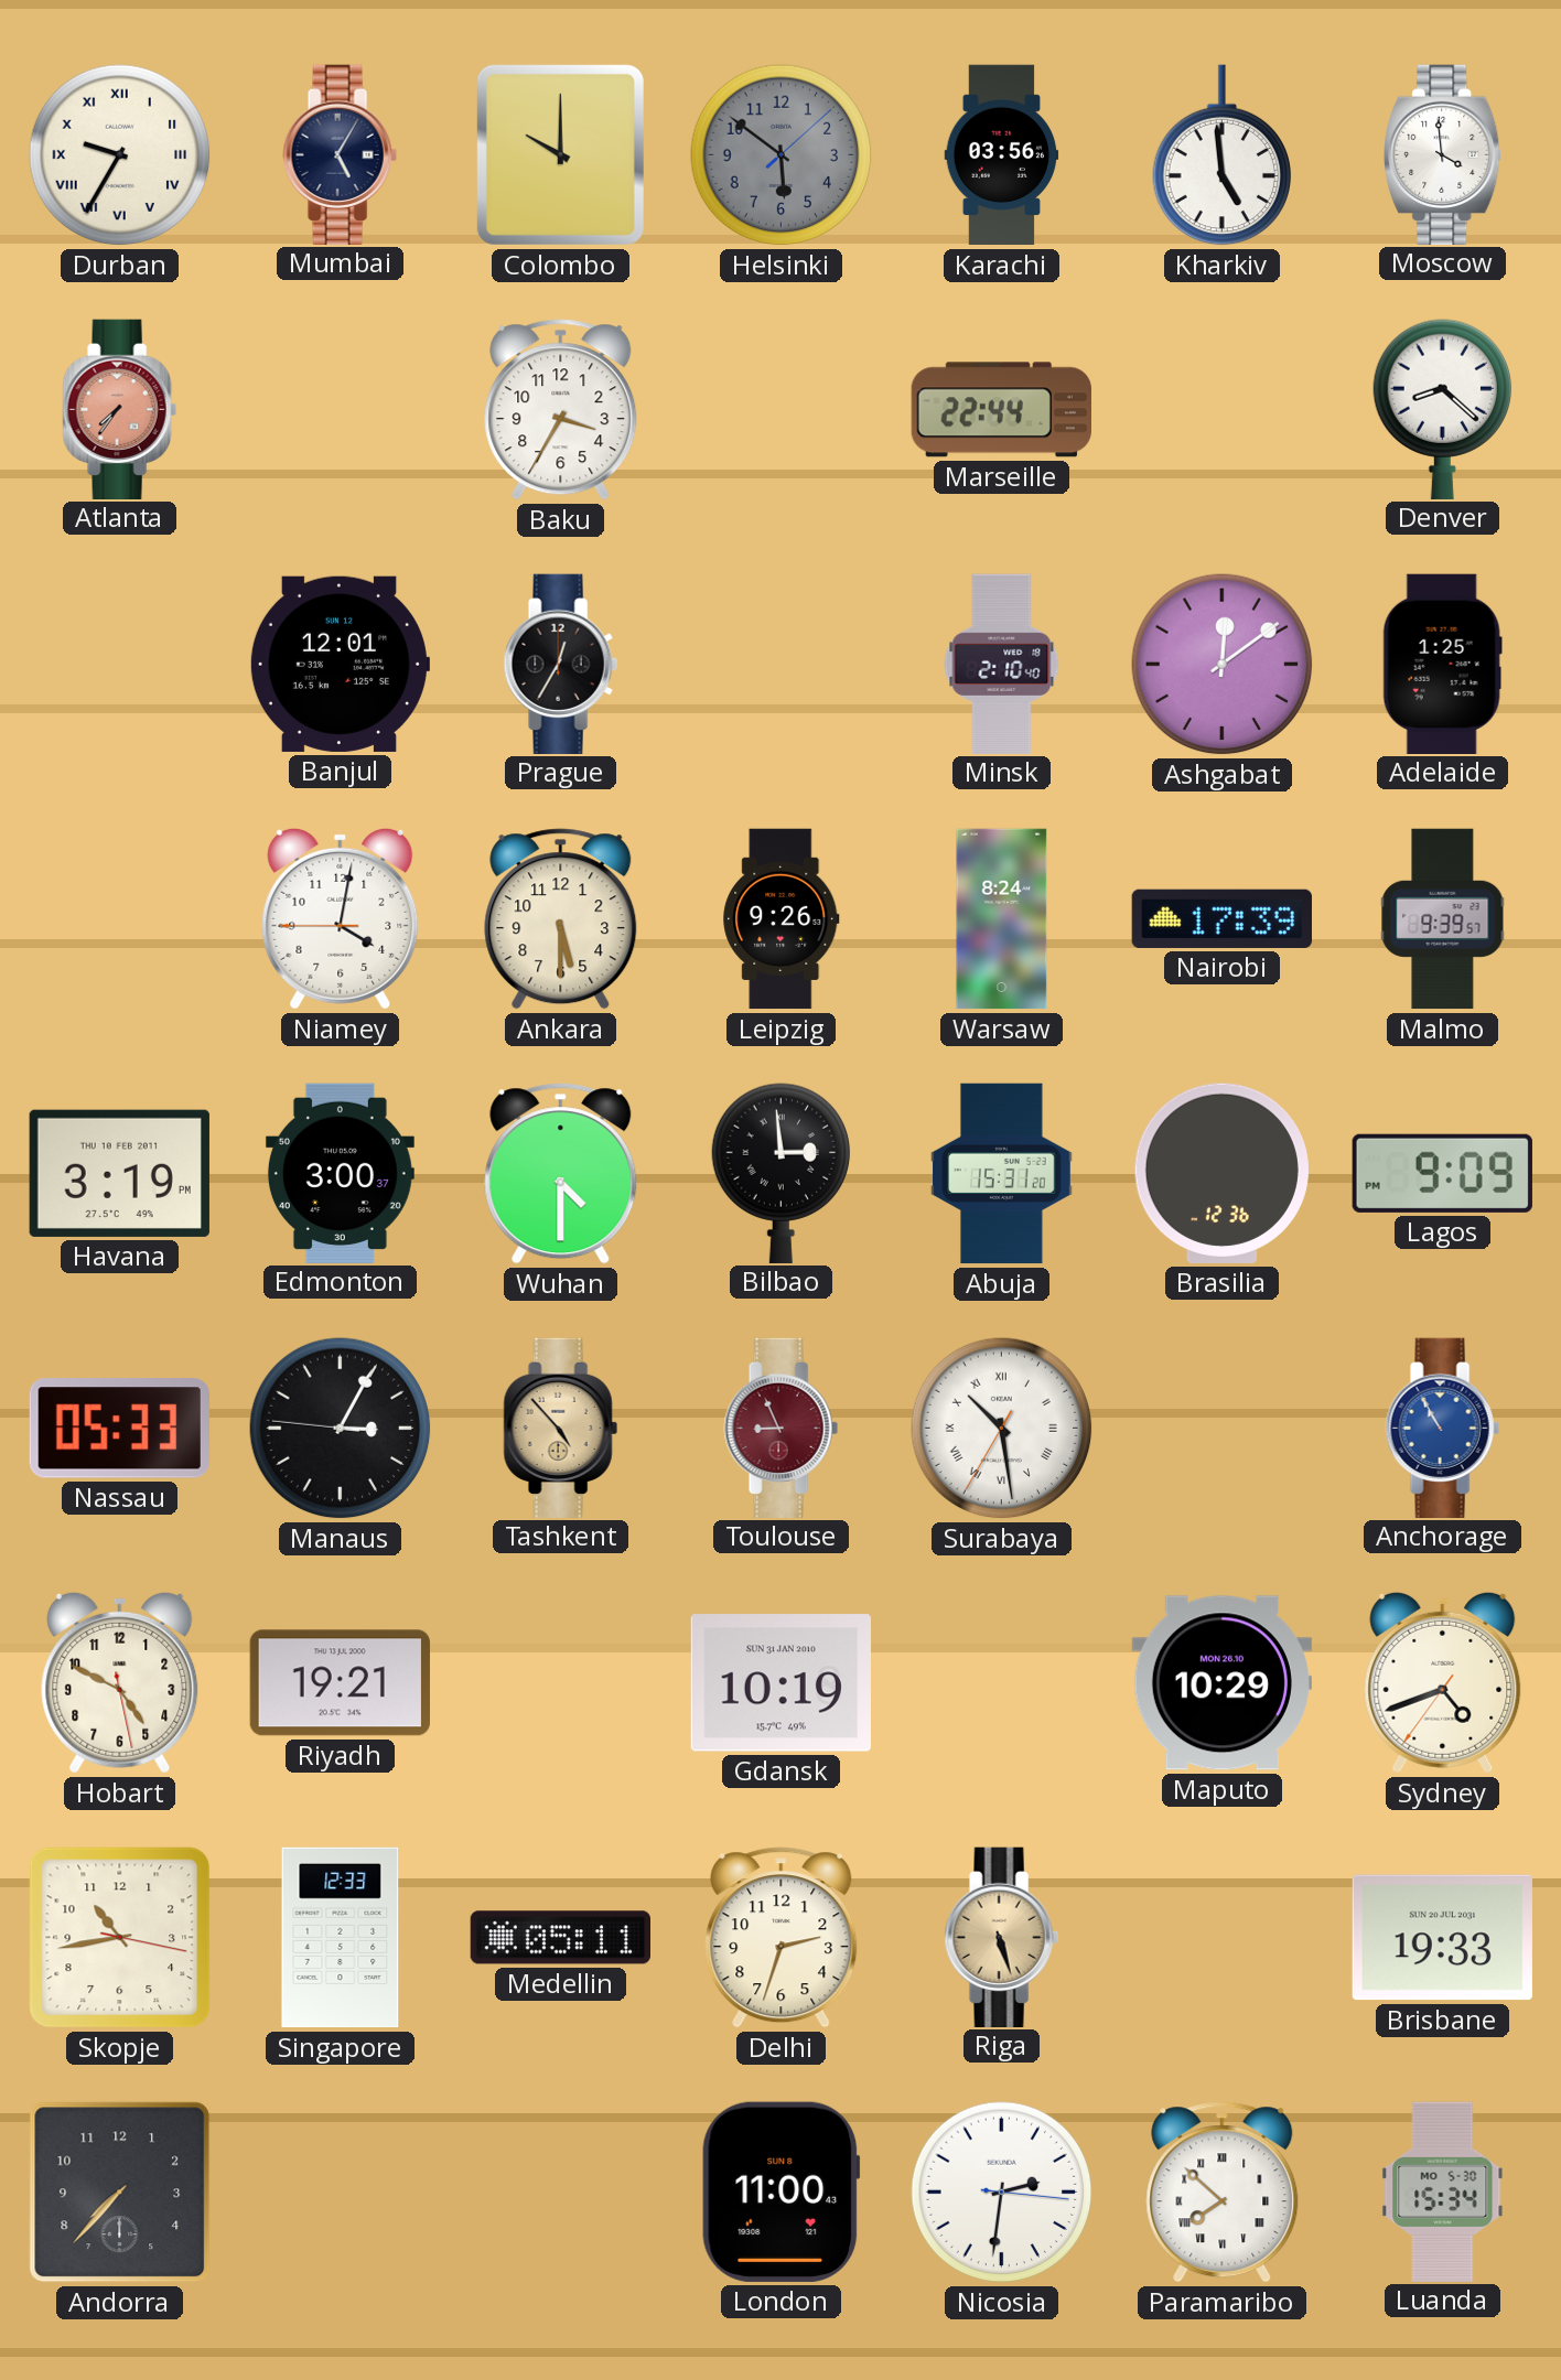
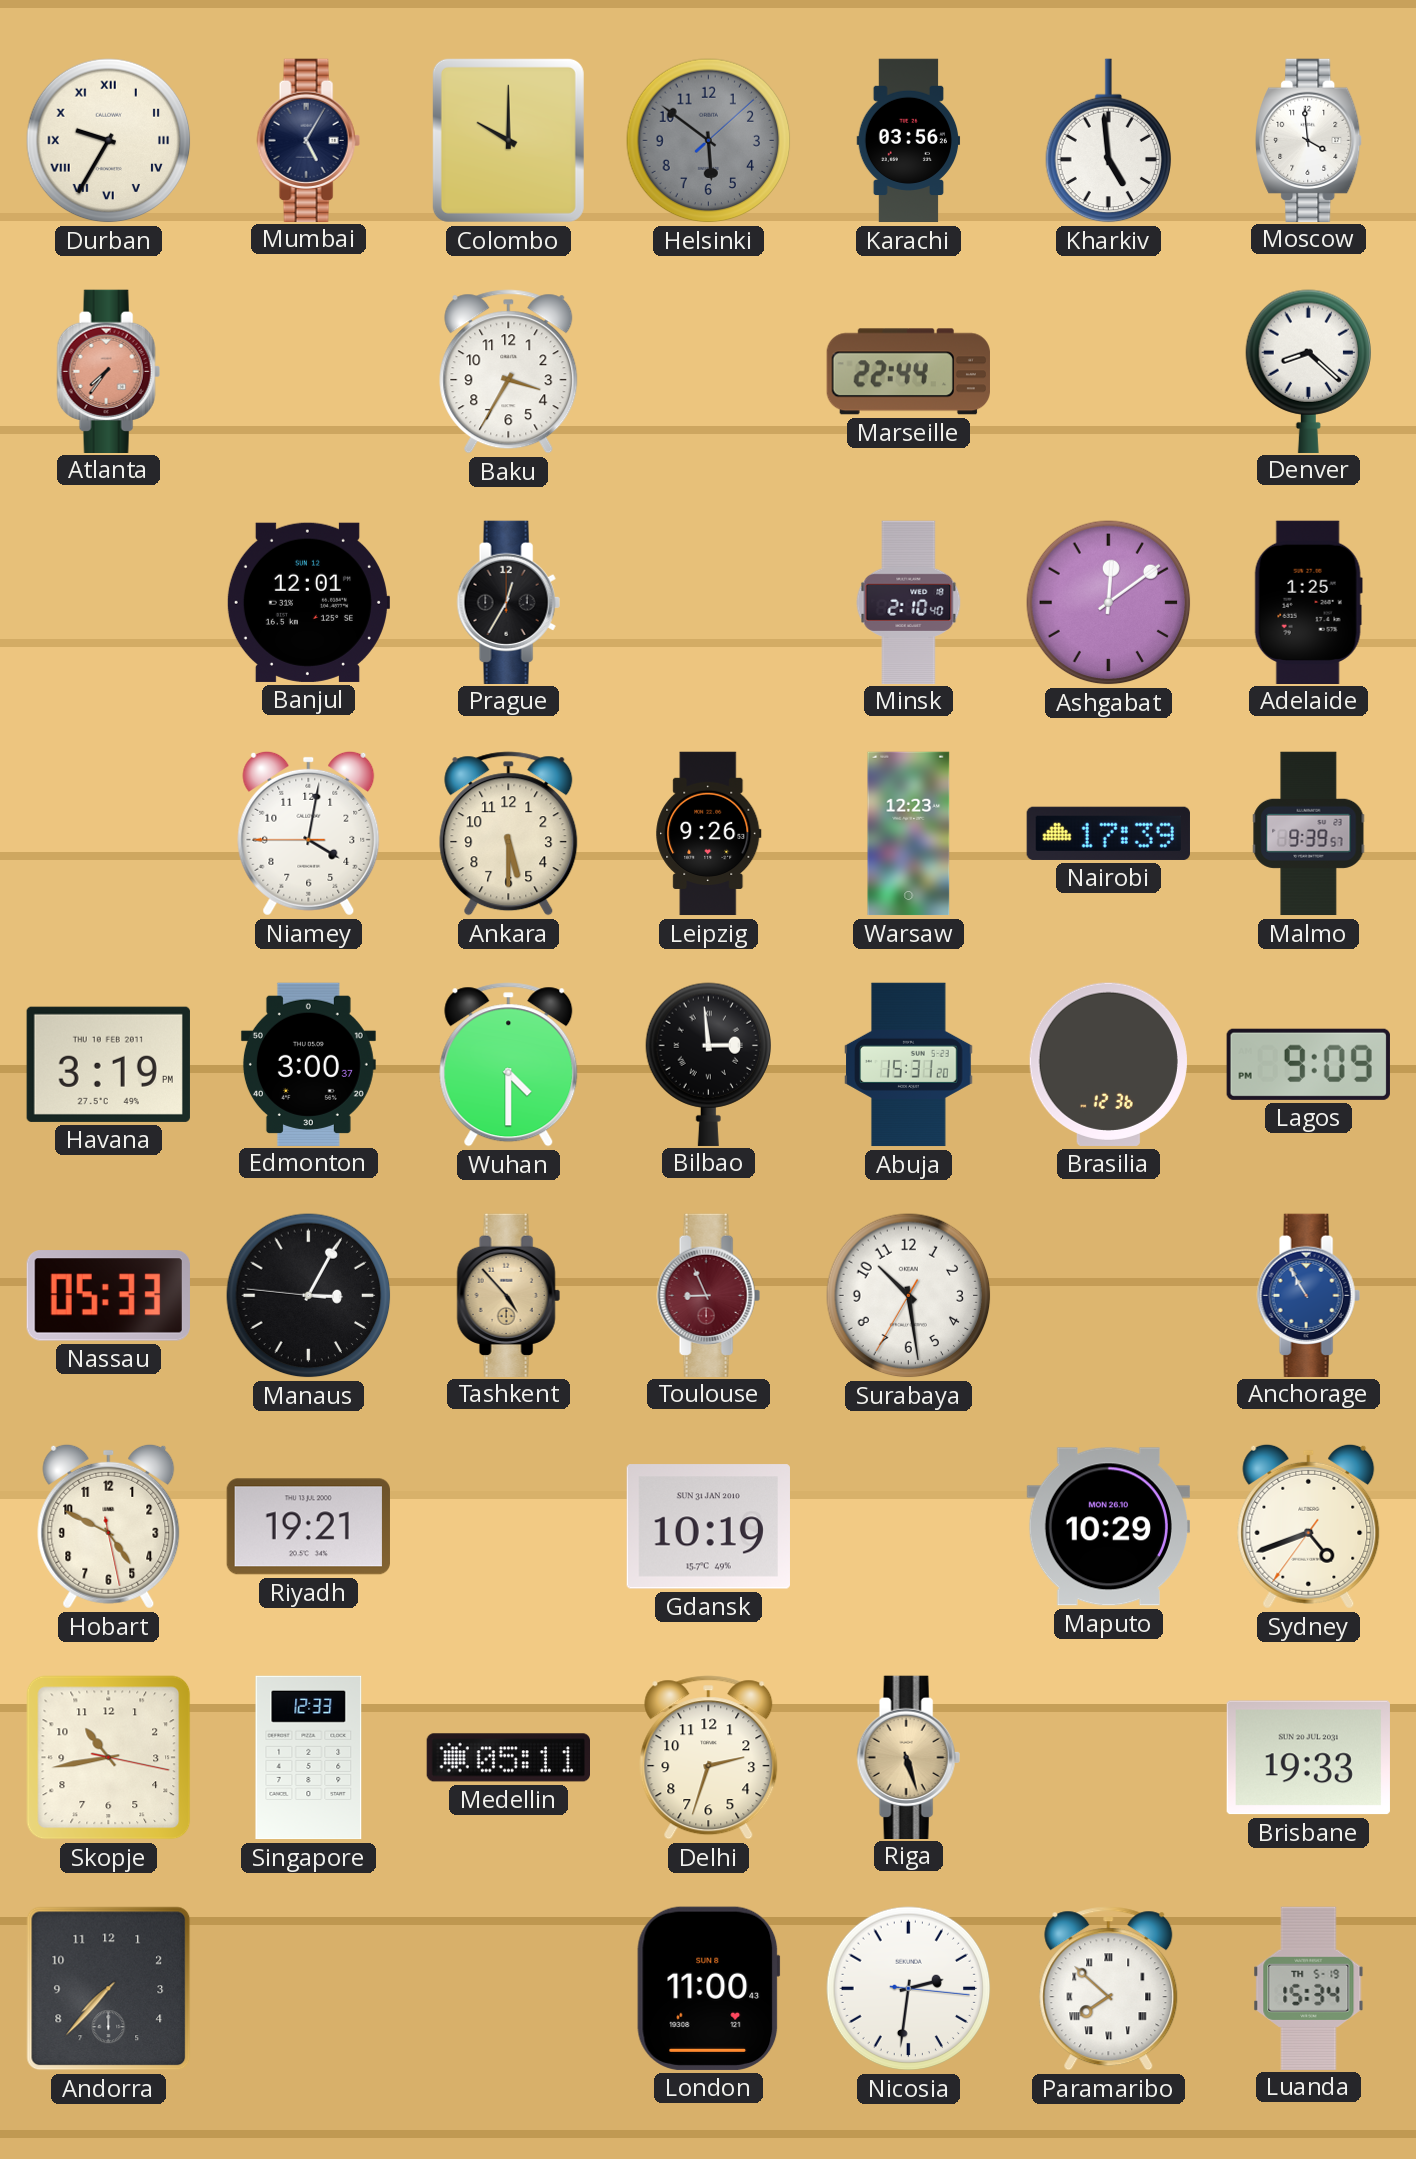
Warsaw: 8:24 -> 12:23
Surabaya numerals: Roman -> Arabic
Luanda date: MO 5-30 -> TH 5-19
